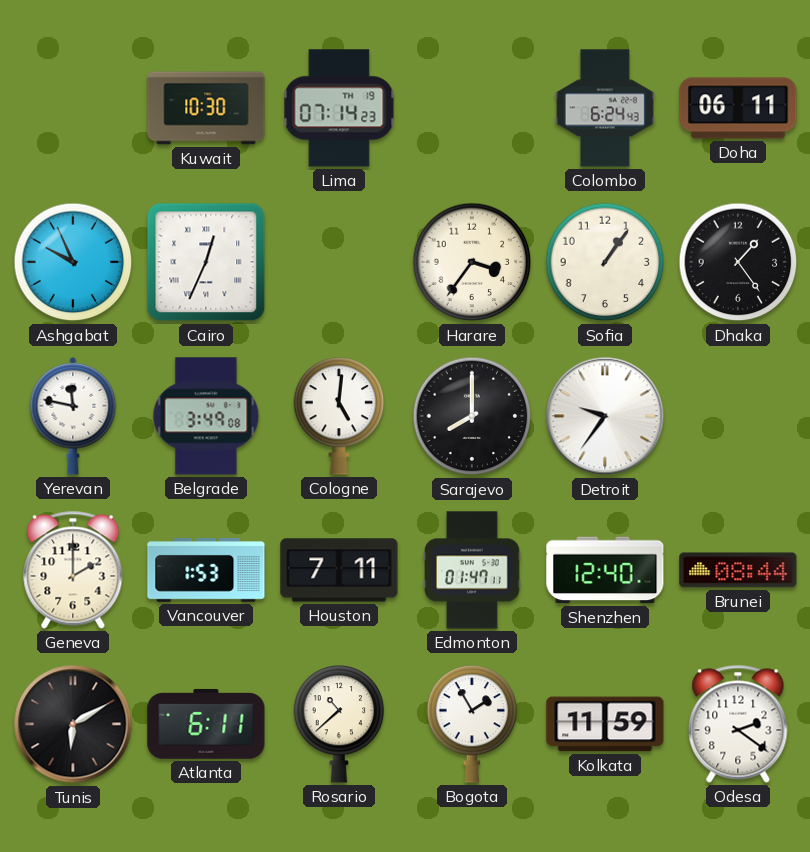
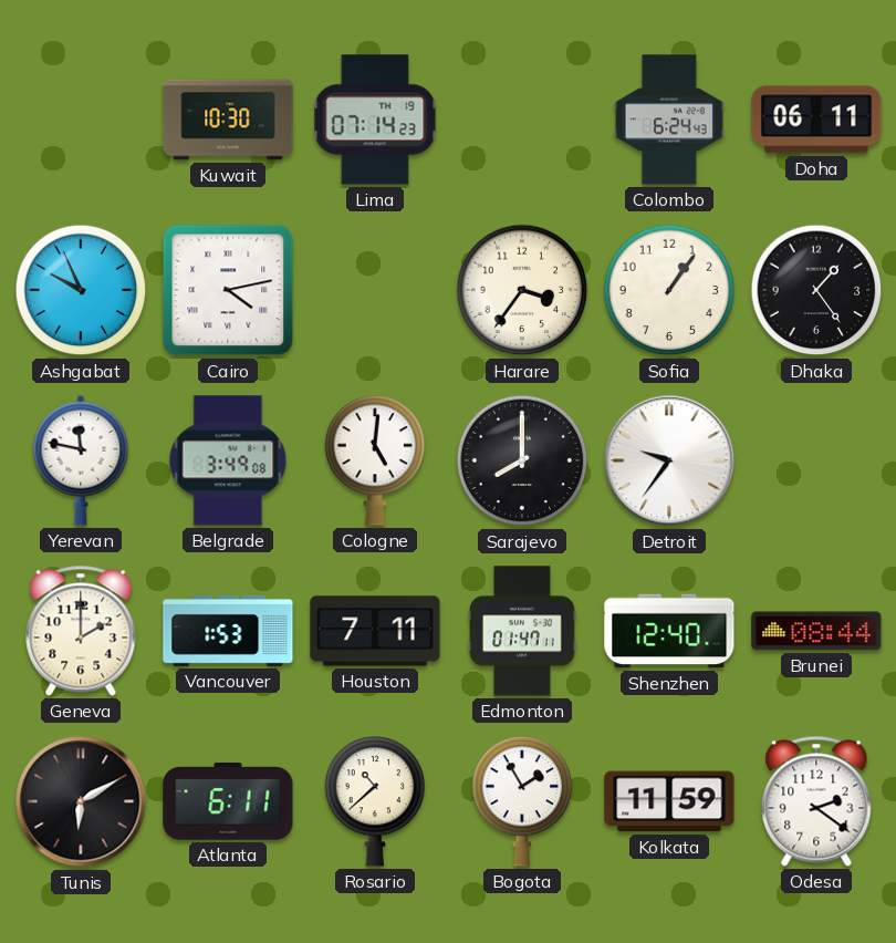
Cairo: 12:34 -> 4:13
